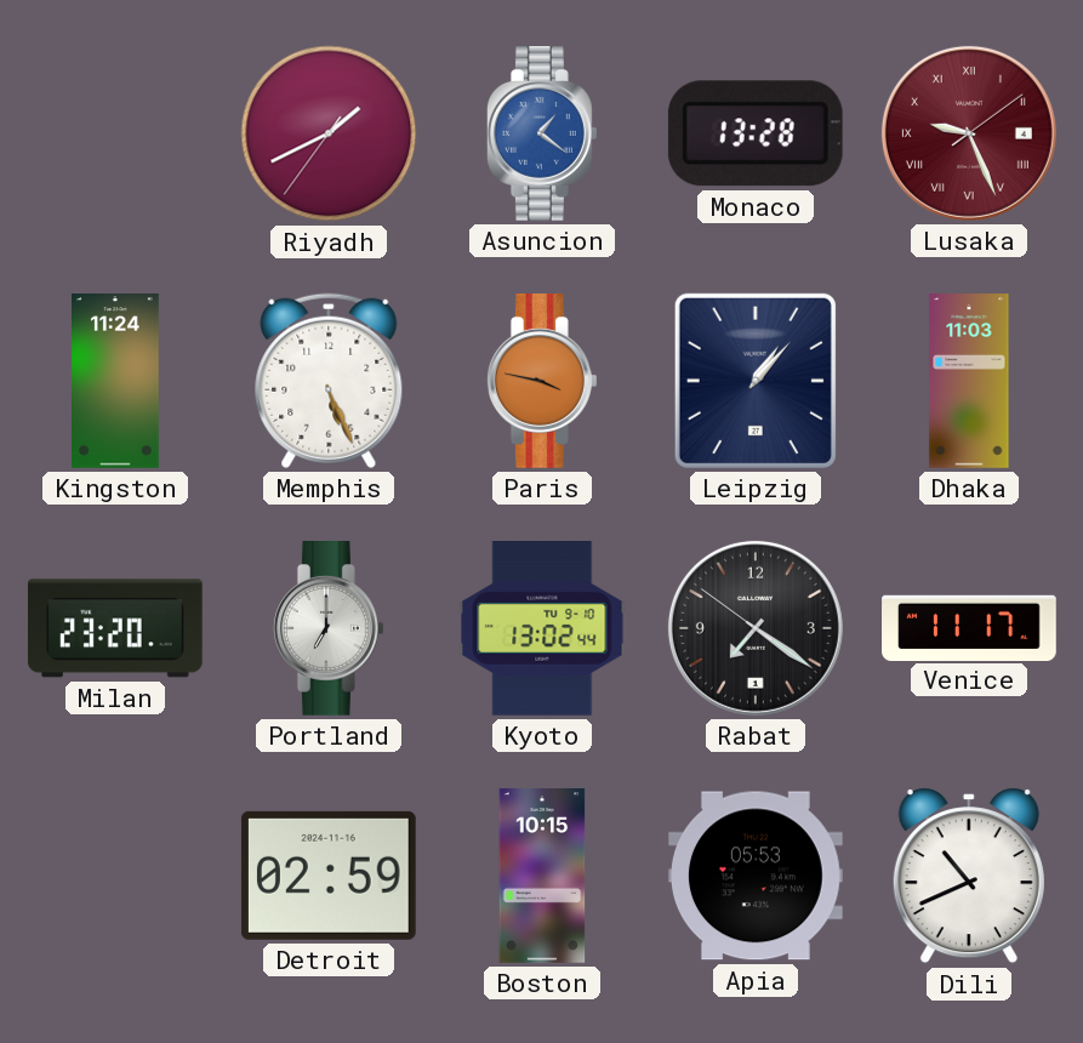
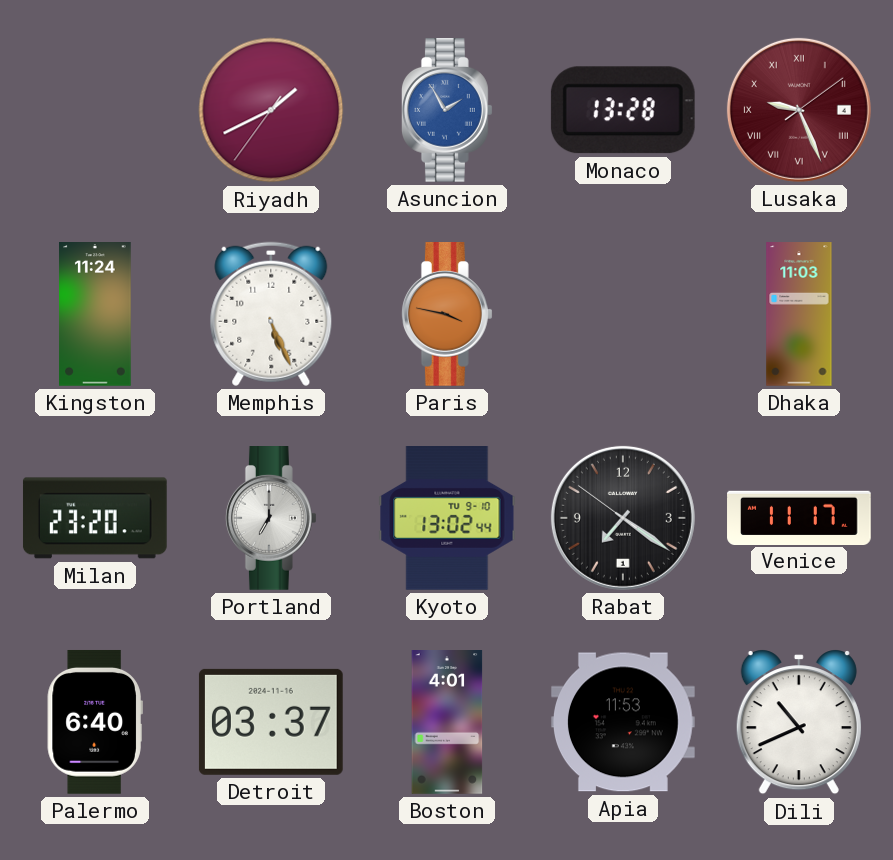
Asuncion: 1:21 -> 1:55
Leipzig: 1:07 -> none
Palermo: none -> 6:40
Detroit: 02:59 -> 03:37
Boston: 10:15 -> 4:01
Apia: 05:53 -> 11:53
